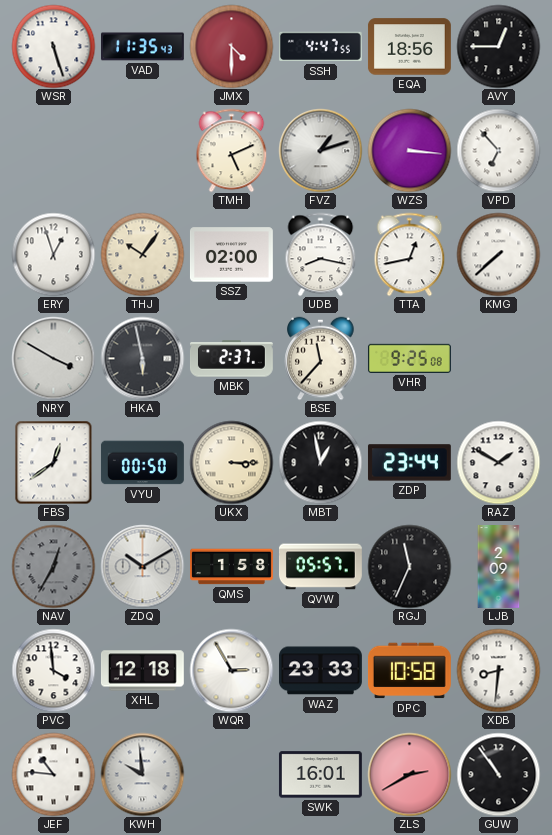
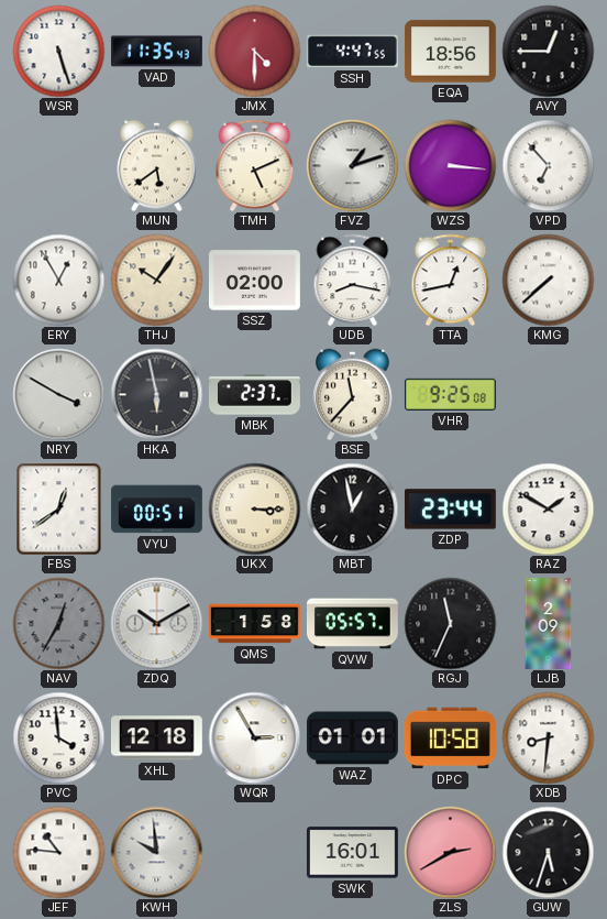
MUN: none -> 5:39
ERY: 12:57 -> 12:55
VYU: 00:50 -> 00:51
WAZ: 23:33 -> 01:01
GUW: 10:54 -> 5:33
